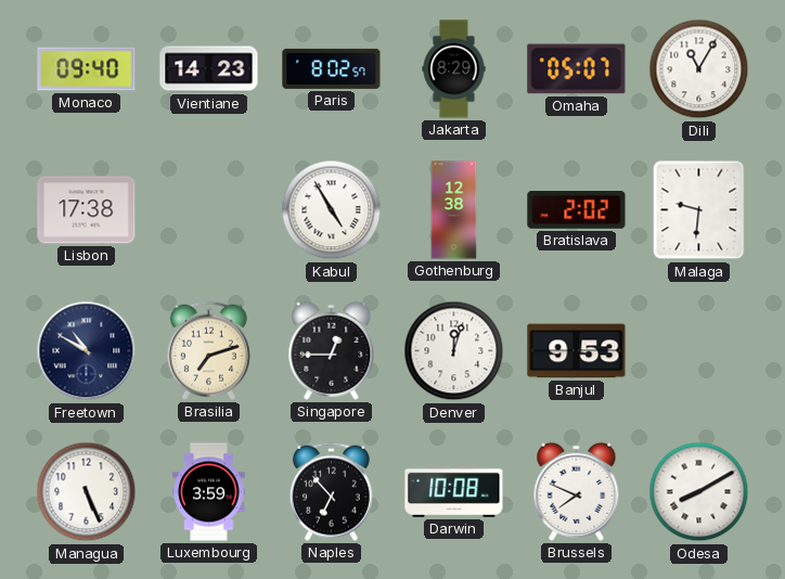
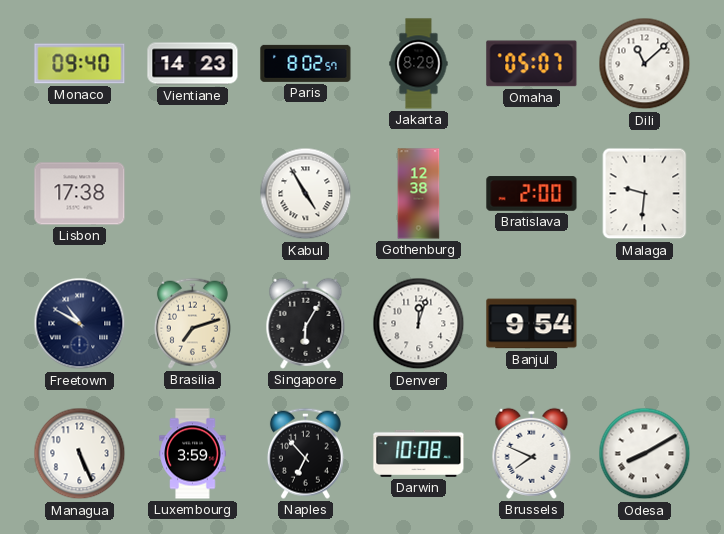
Dili: 11:05 -> 11:08
Bratislava: 2:02 -> 2:00
Singapore: 12:45 -> 6:05
Banjul: 9:53 -> 9:54
